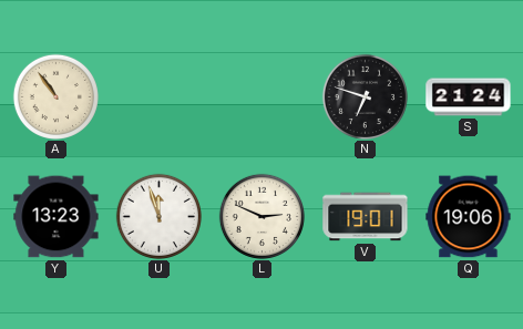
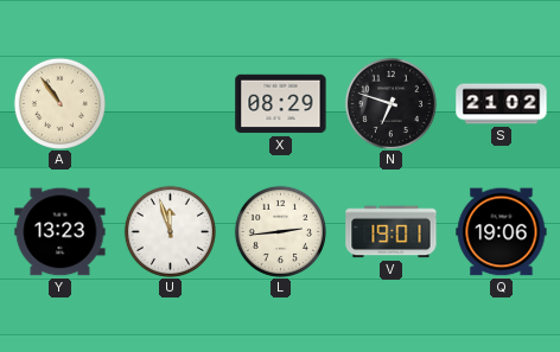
X: none -> 08:29
S: 21:24 -> 21:02
L: 2:49 -> 2:44
